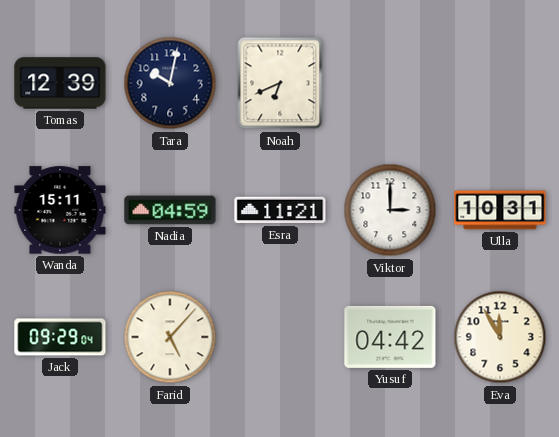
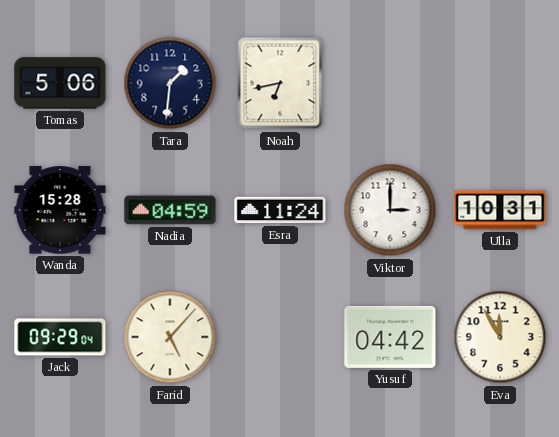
Tomas: 12:39 -> 5:06
Tara: 10:02 -> 1:31
Noah: 6:41 -> 6:43
Wanda: 15:11 -> 15:28
Esra: 11:21 -> 11:24
